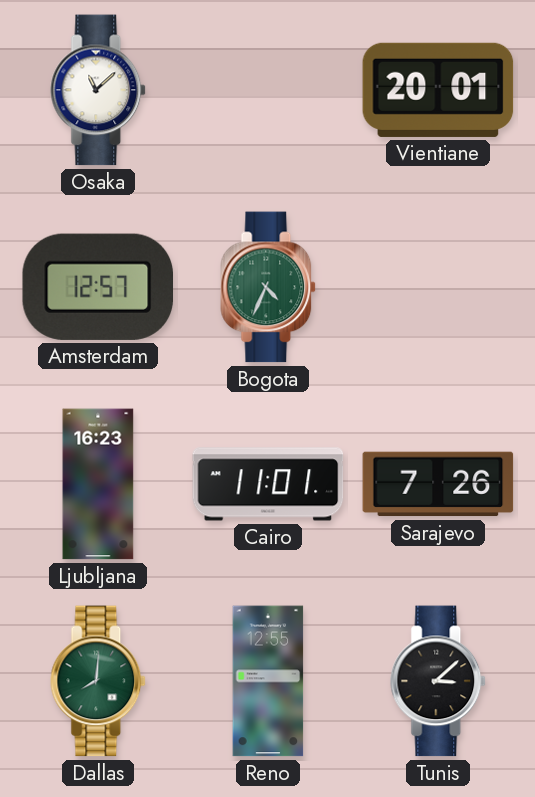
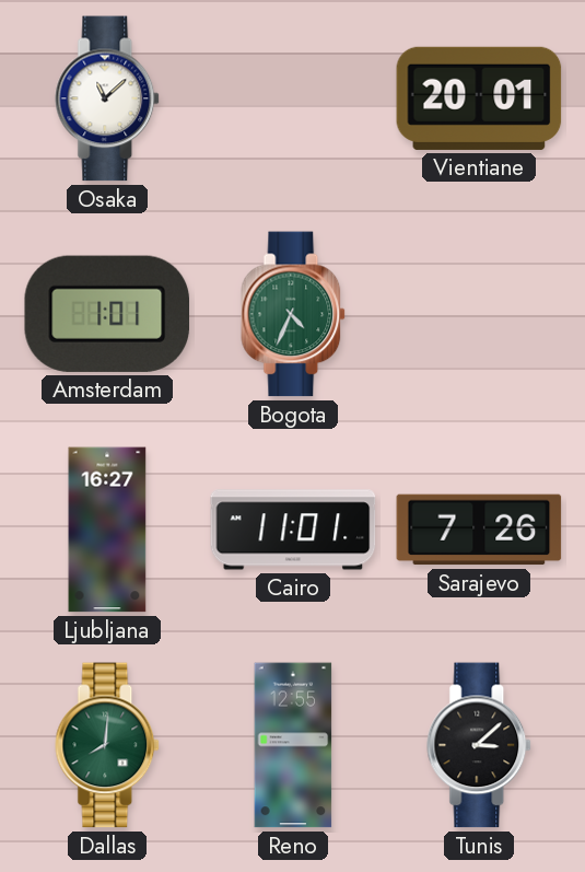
Amsterdam: 12:57 -> 1:01
Ljubljana: 16:23 -> 16:27
